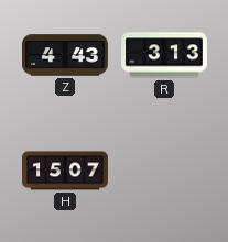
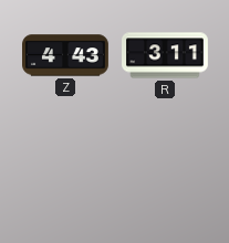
R: 3:13 -> 3:11
H: 15:07 -> none
